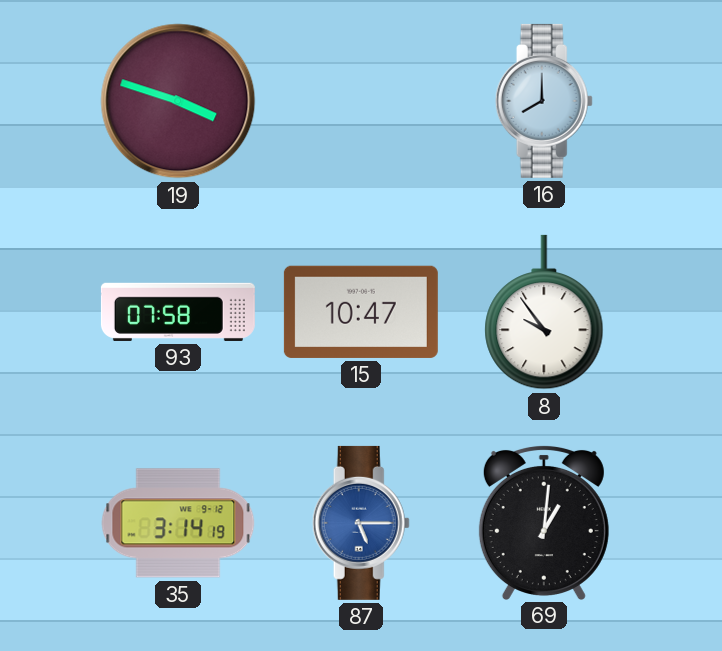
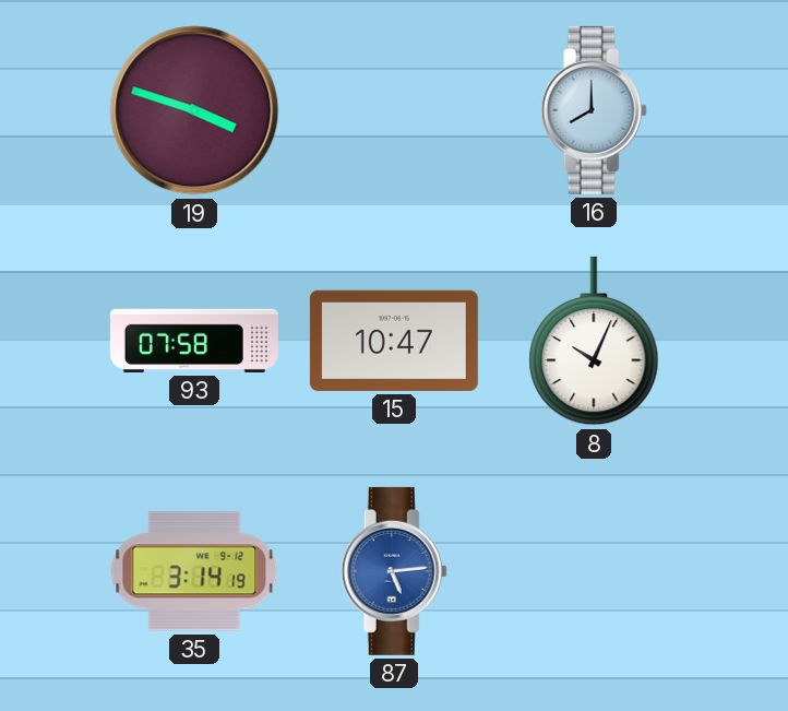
8: 9:54 -> 10:04
87: 5:15 -> 5:14
69: 1:01 -> none
